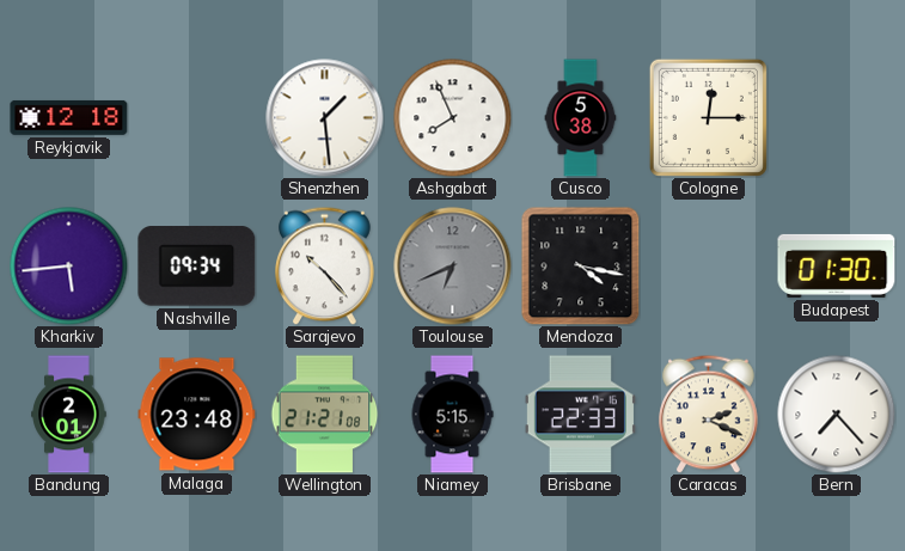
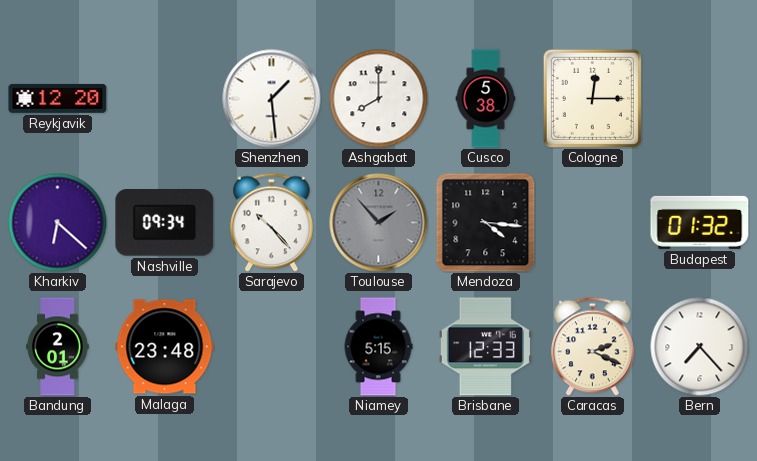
Reykjavik: 12:18 -> 12:20
Ashgabat: 7:56 -> 8:00
Kharkiv: 5:44 -> 6:22
Toulouse: 6:41 -> 1:53
Mendoza: 4:17 -> 4:16
Budapest: 01:30 -> 01:32
Wellington: 21:21 -> none
Brisbane: 22:33 -> 12:33
